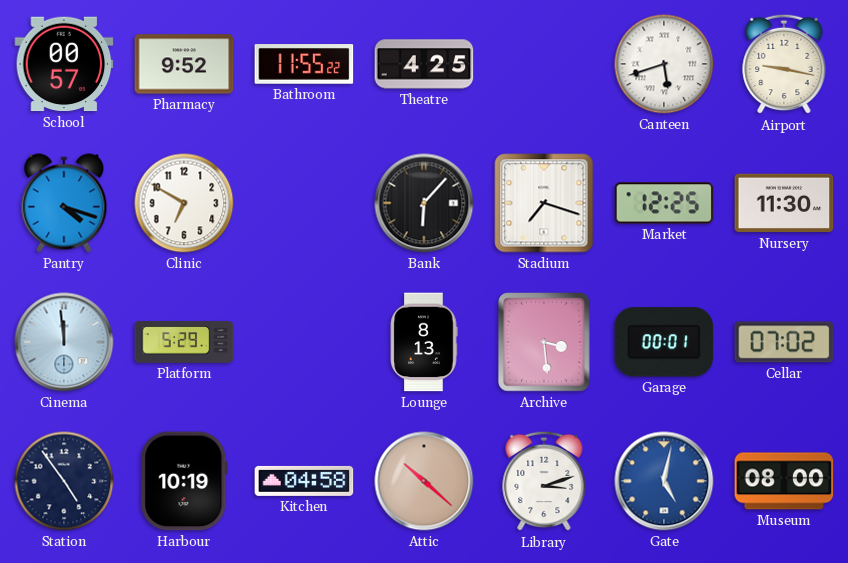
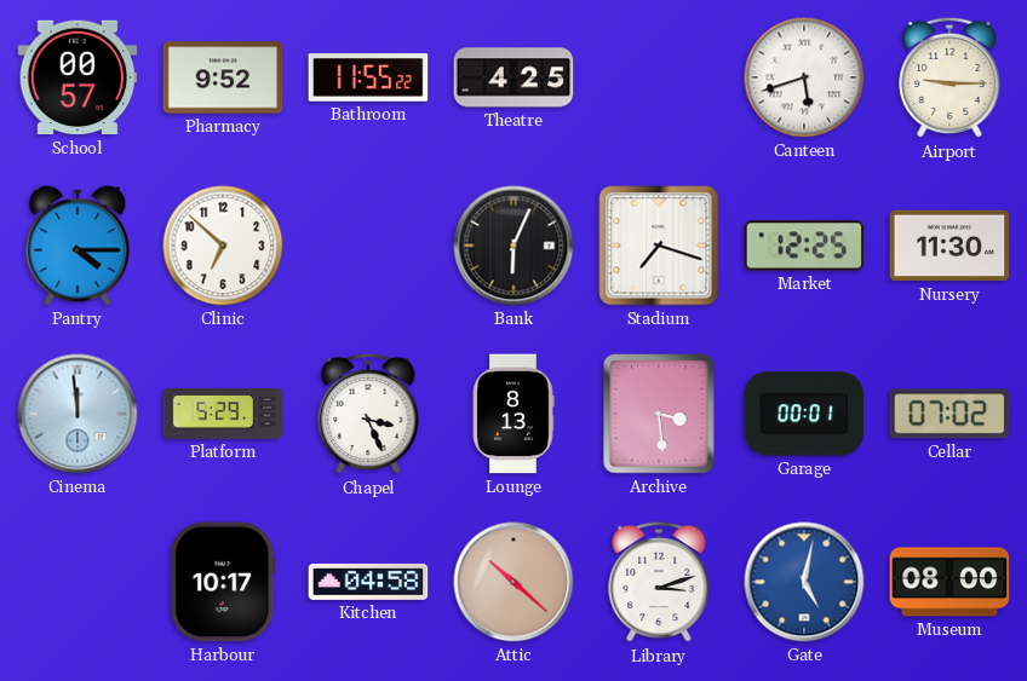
Airport: 9:17 -> 9:15
Pantry: 4:18 -> 4:15
Clinic: 6:50 -> 6:52
Bank: 6:07 -> 6:04
Chapel: none -> 3:26
Station: 4:54 -> none
Harbour: 10:19 -> 10:17
